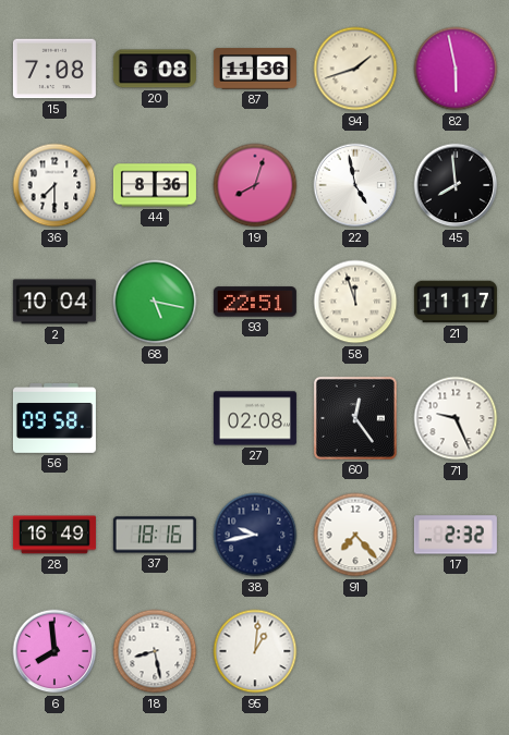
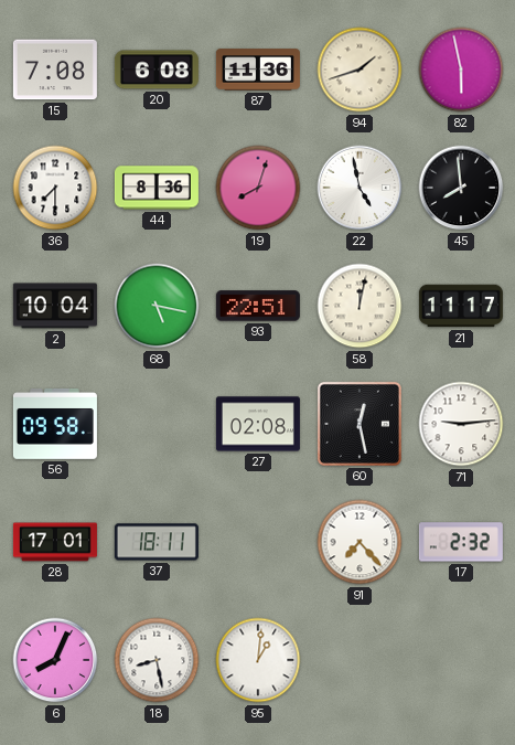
58: 11:57 -> 12:02
60: 12:24 -> 12:28
71: 9:26 -> 9:14
28: 16:49 -> 17:01
37: 18:16 -> 18:11
38: 9:43 -> none
6: 7:59 -> 8:04
